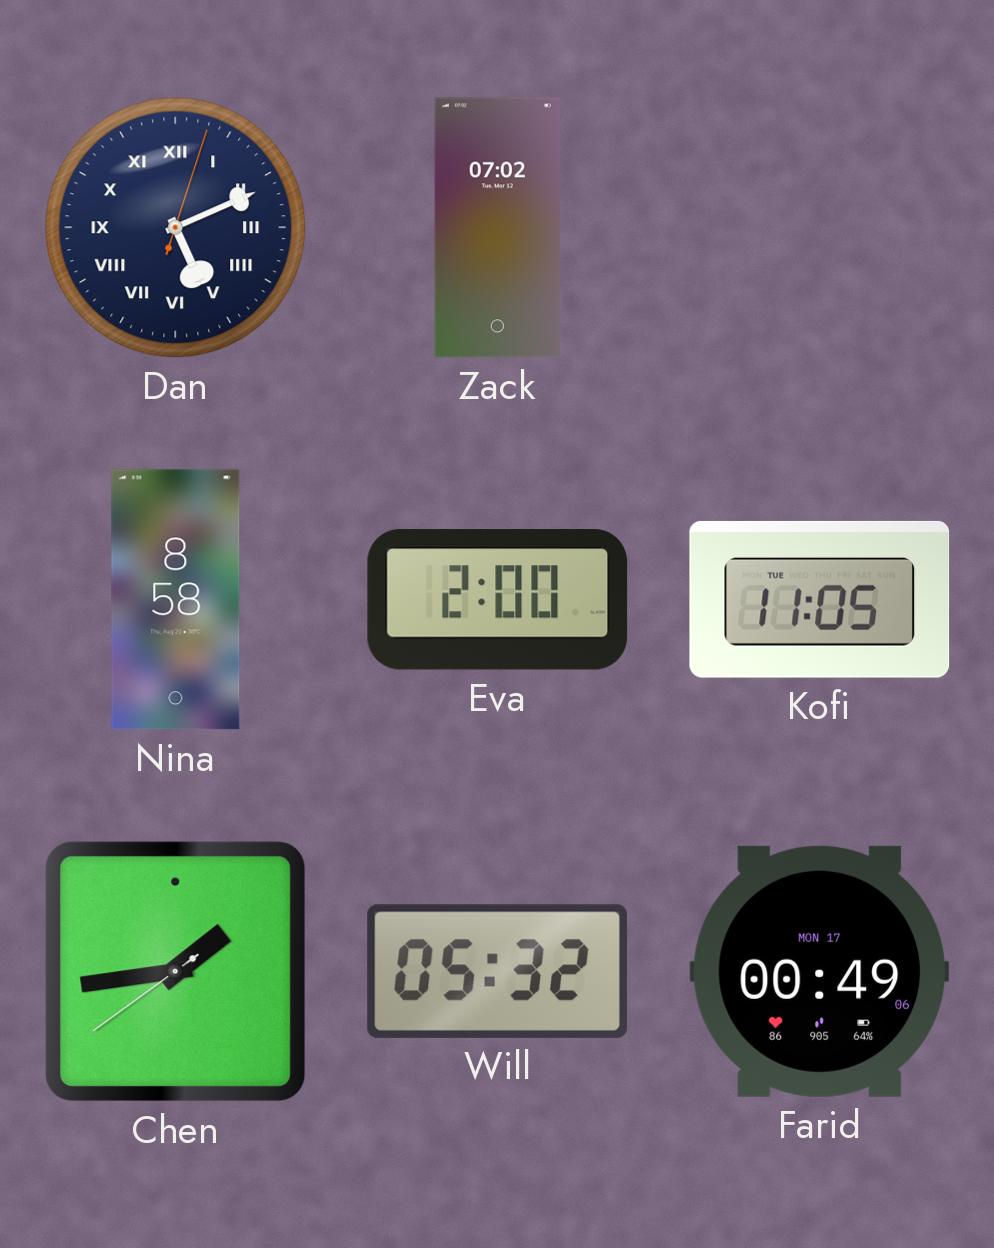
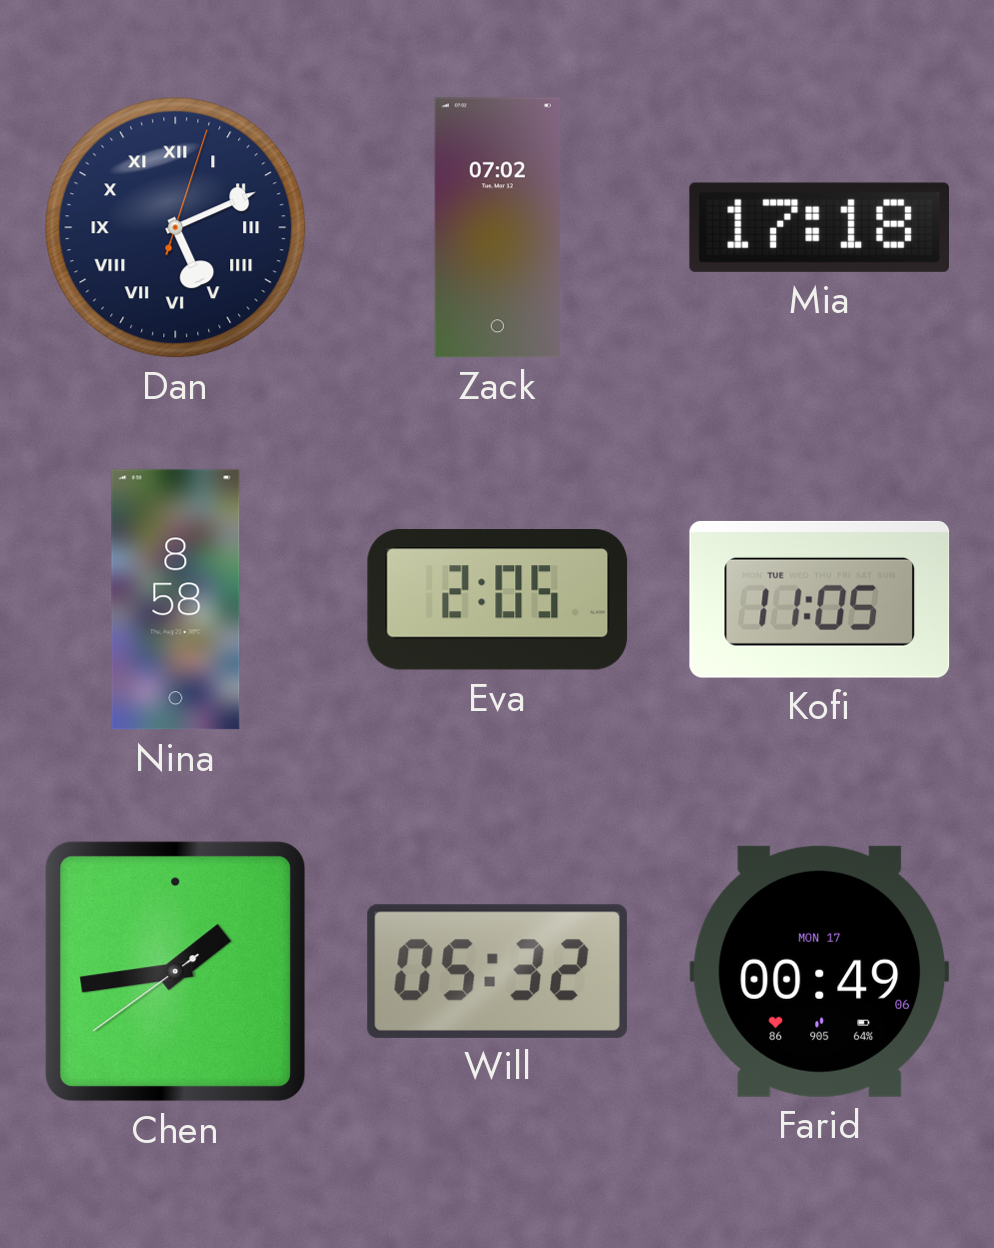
Mia: none -> 17:18
Eva: 2:00 -> 2:05
